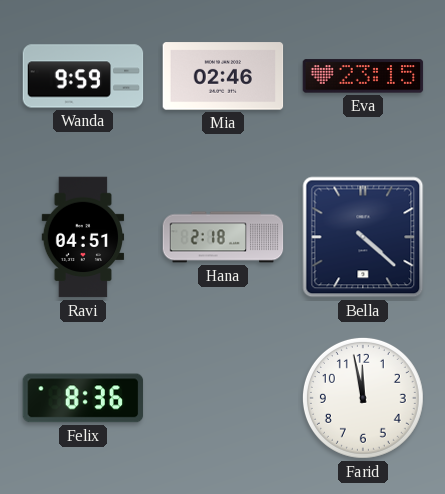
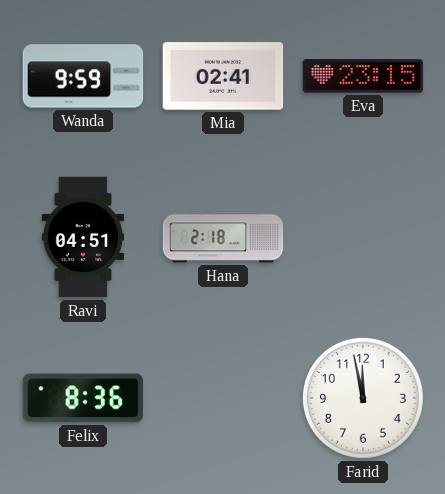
Mia: 02:46 -> 02:41
Bella: 4:22 -> none
